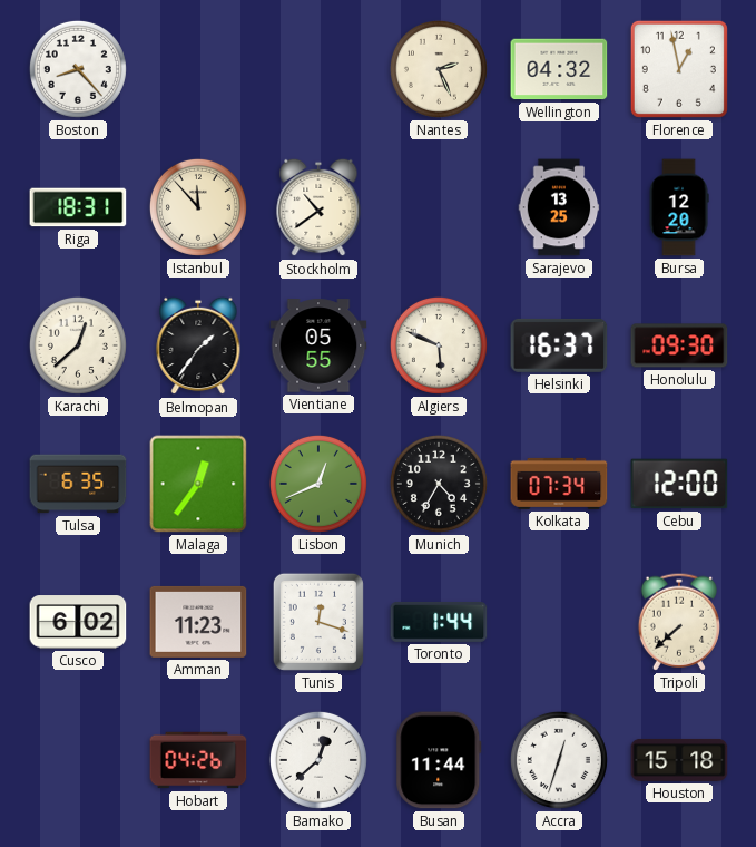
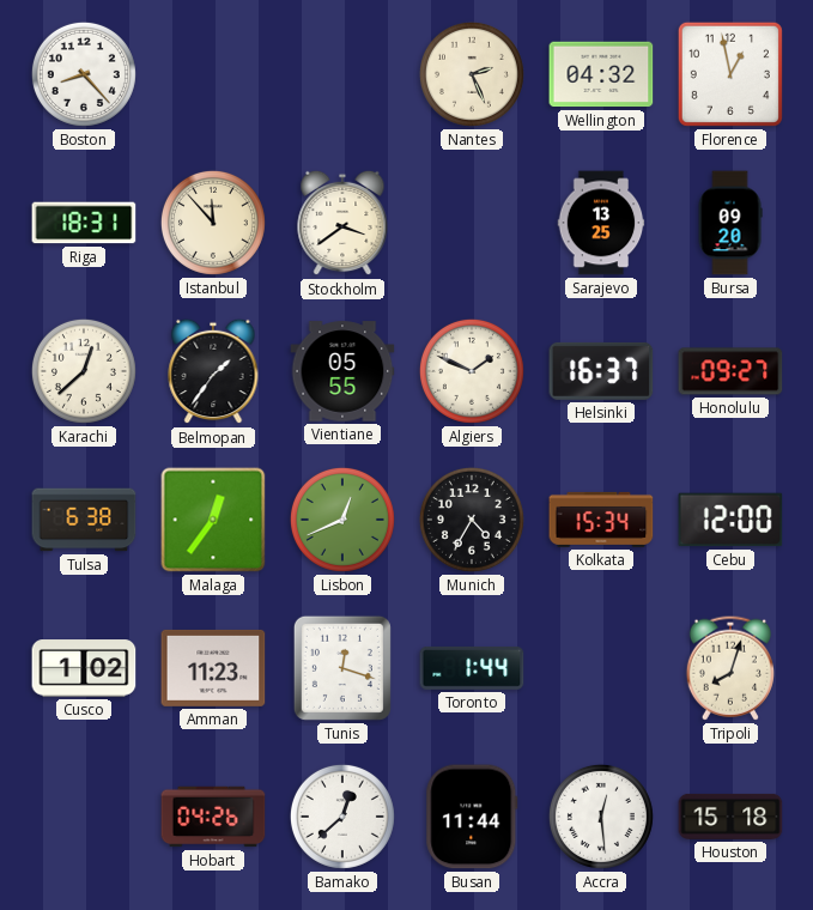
Stockholm: 10:39 -> 3:39
Bursa: 12:20 -> 09:20
Algiers: 5:49 -> 1:49
Honolulu: 09:30 -> 09:27
Tulsa: 6:35 -> 6:38
Kolkata: 07:34 -> 15:34
Cusco: 6:02 -> 1:02
Tripoli: 7:38 -> 8:03
Accra: 12:33 -> 12:29
